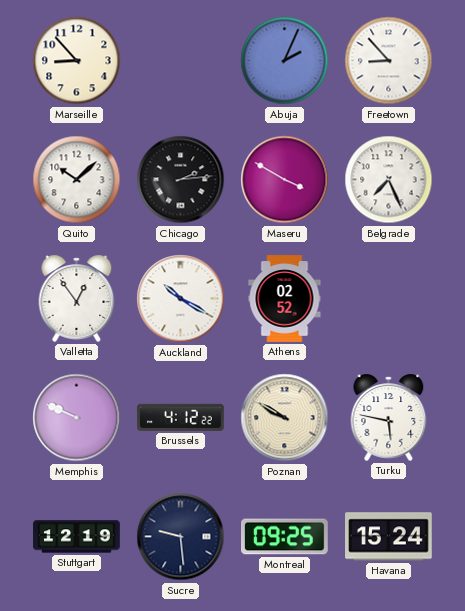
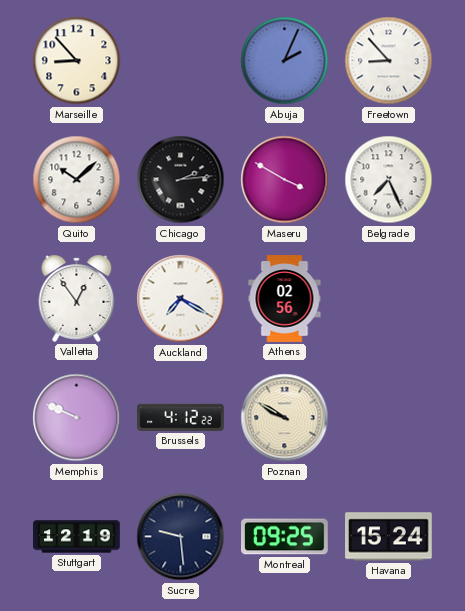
Auckland: 10:20 -> 7:20
Athens: 02:52 -> 02:56
Turku: 5:47 -> none
